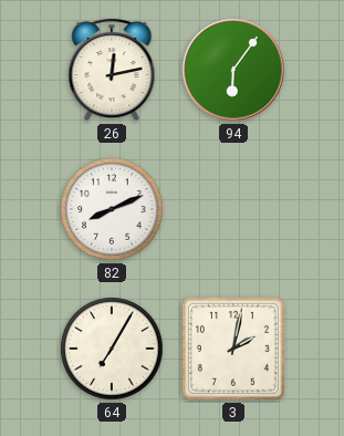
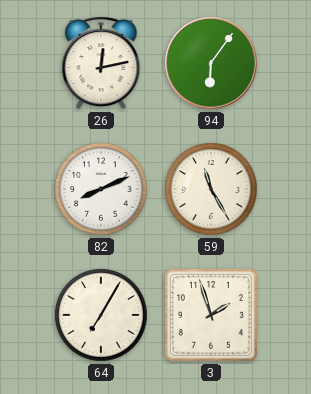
59: none -> 11:25
3: 2:02 -> 1:57
